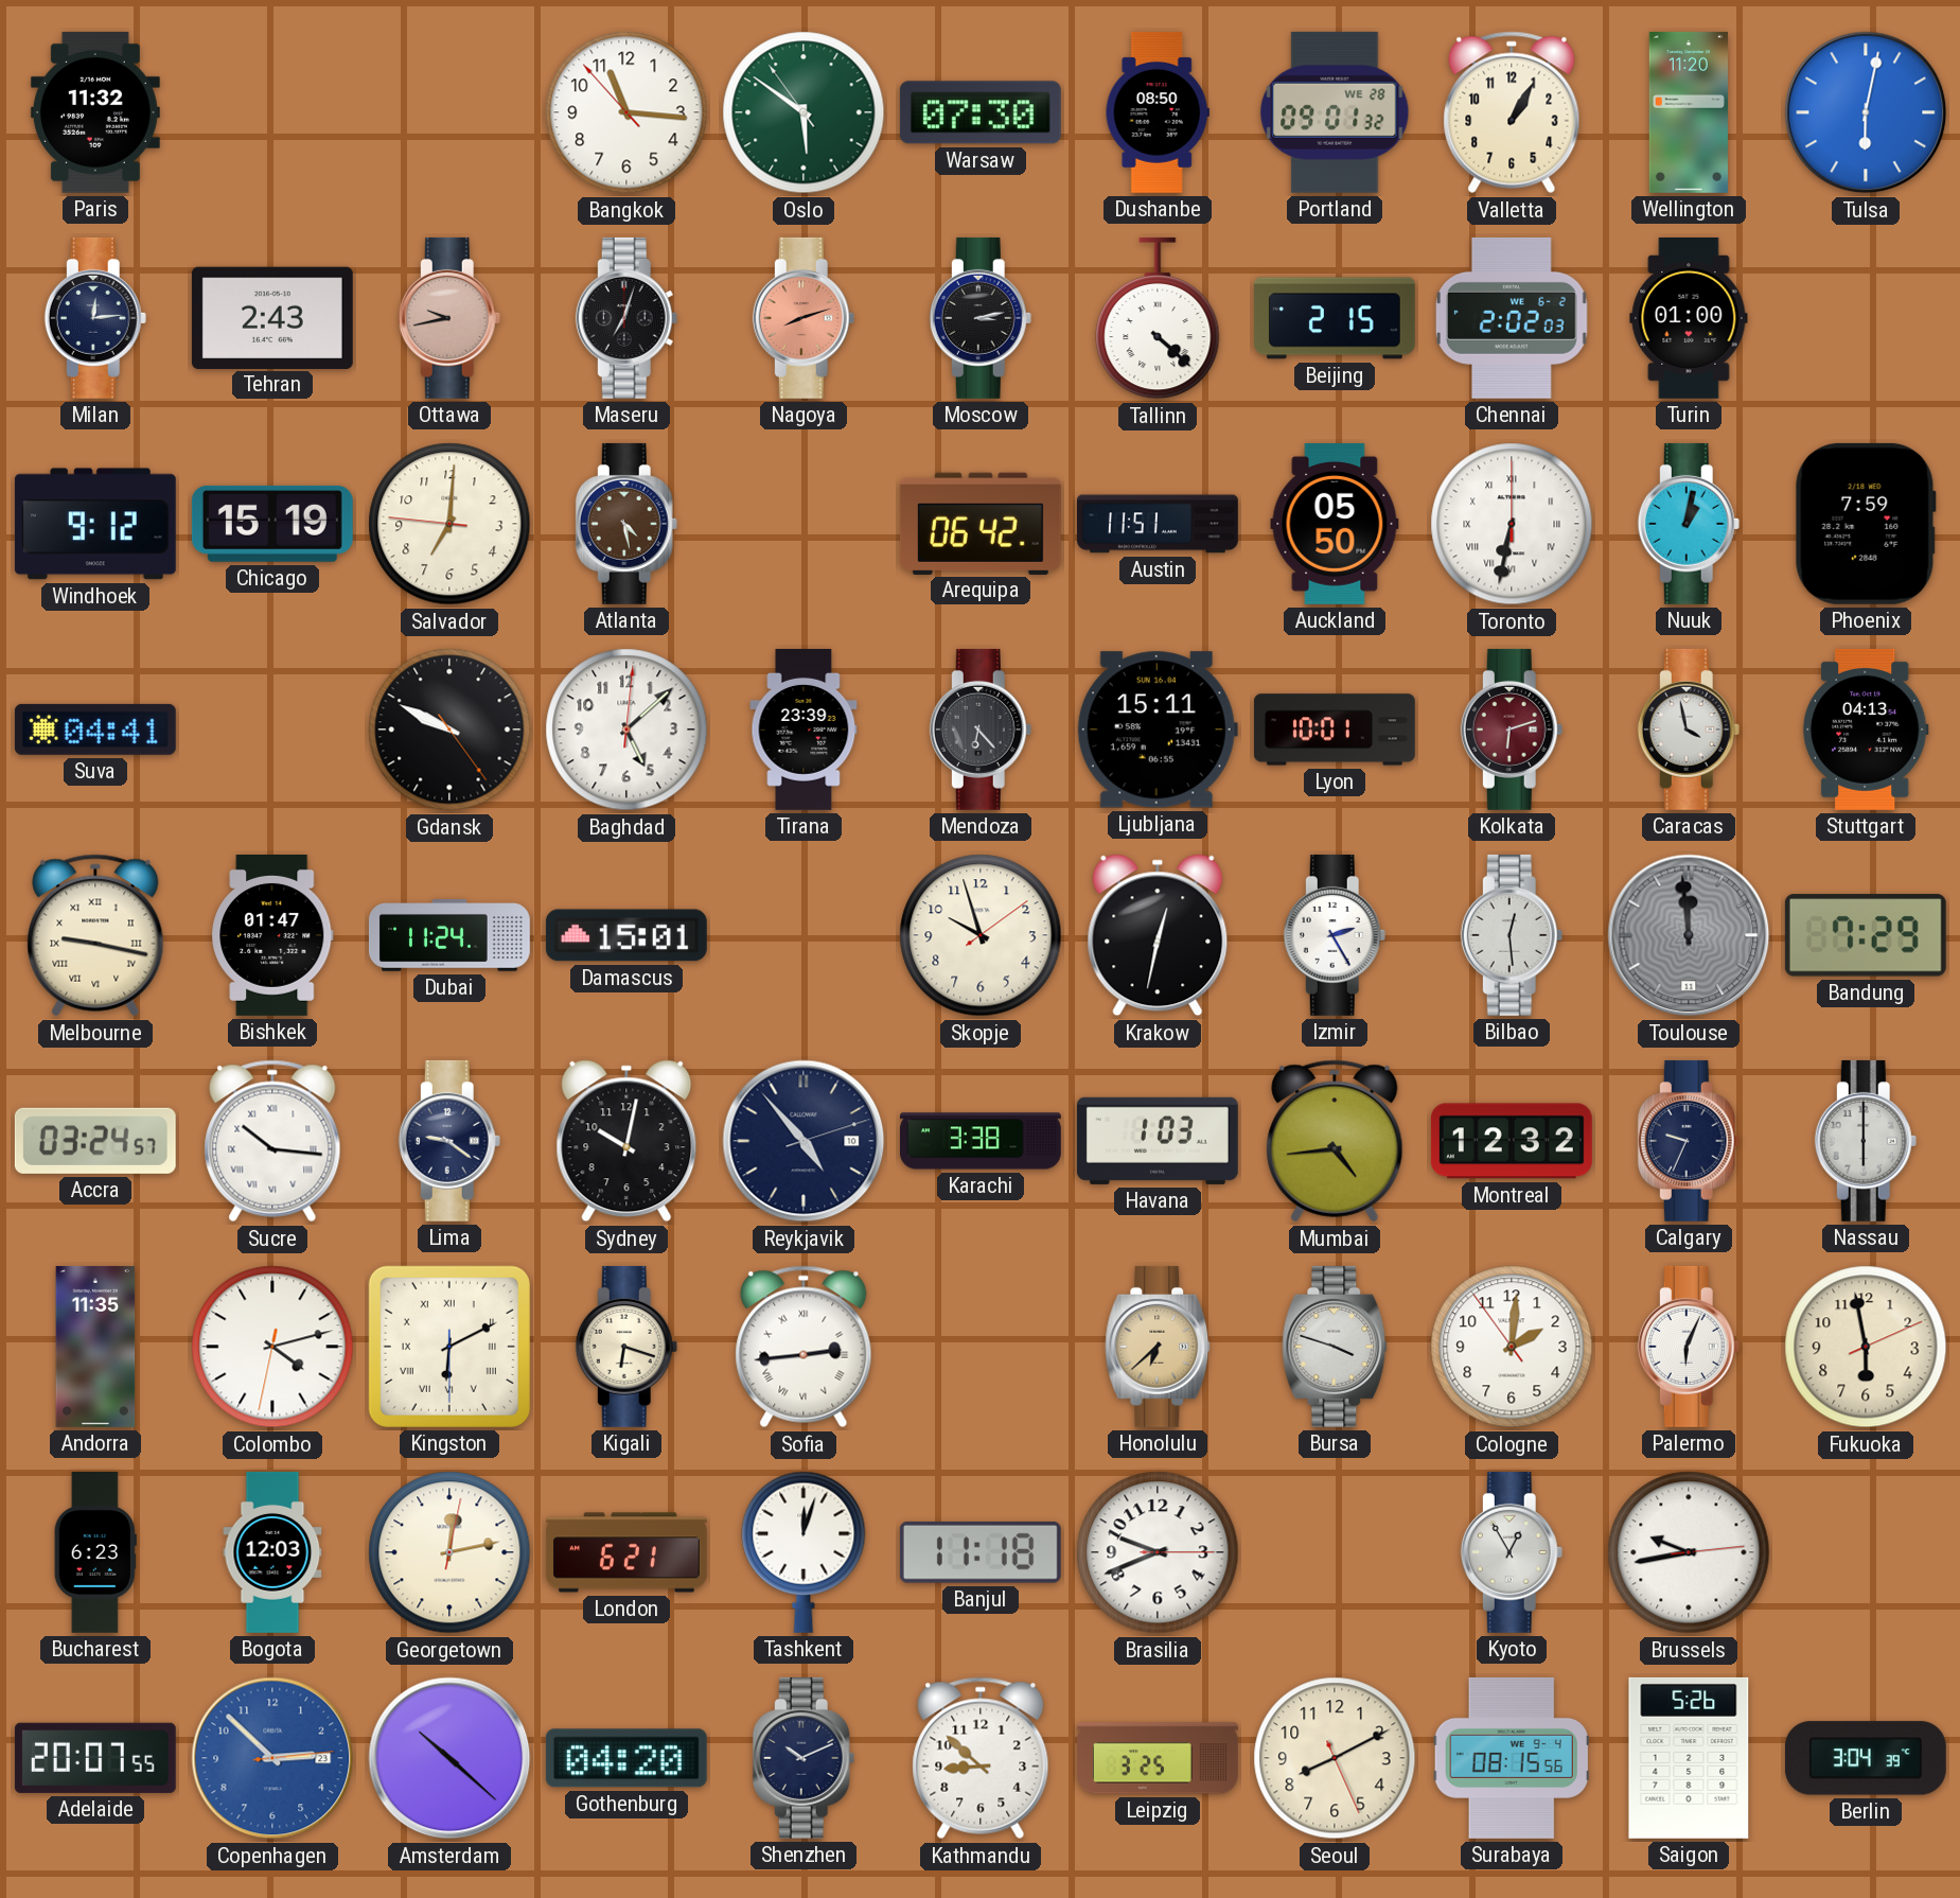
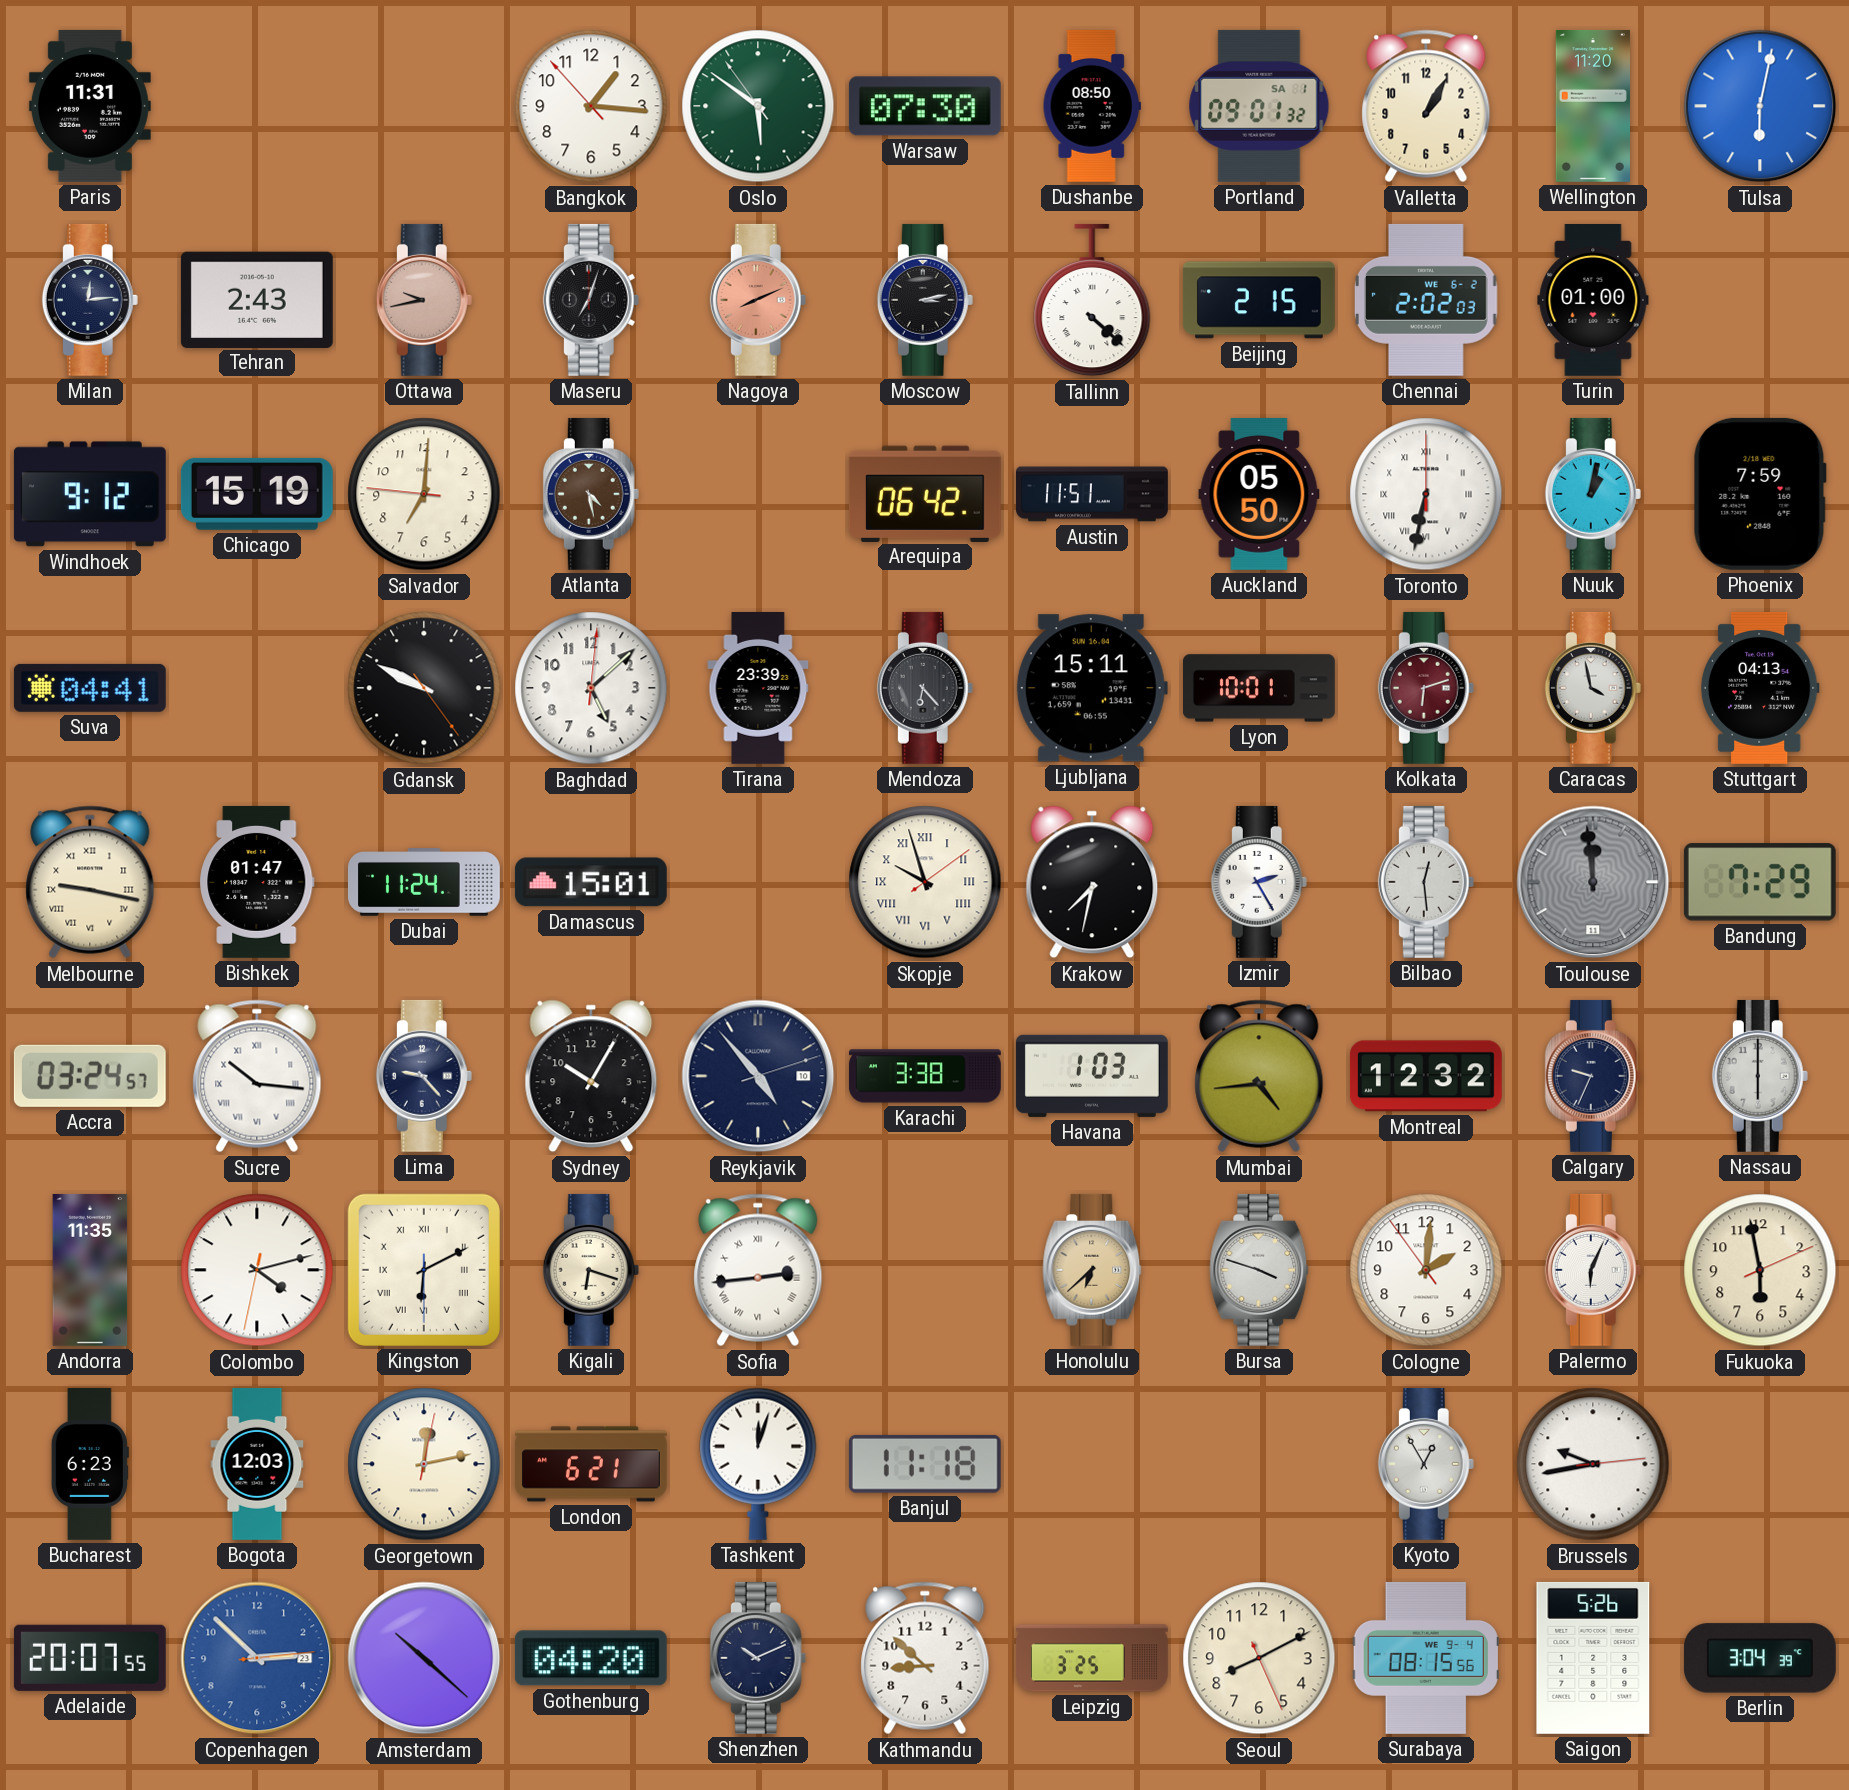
Paris: 11:32 -> 11:31
Bangkok: 11:15 -> 1:15
Portland date: WE 28 -> SA 1
Nagoya: 8:12 -> 8:11
Skopje numerals: Arabic -> Roman
Krakow: 12:32 -> 7:32
Lima: 9:21 -> 9:23
Sydney: 10:02 -> 10:05
Brasilia: 9:41 -> none
